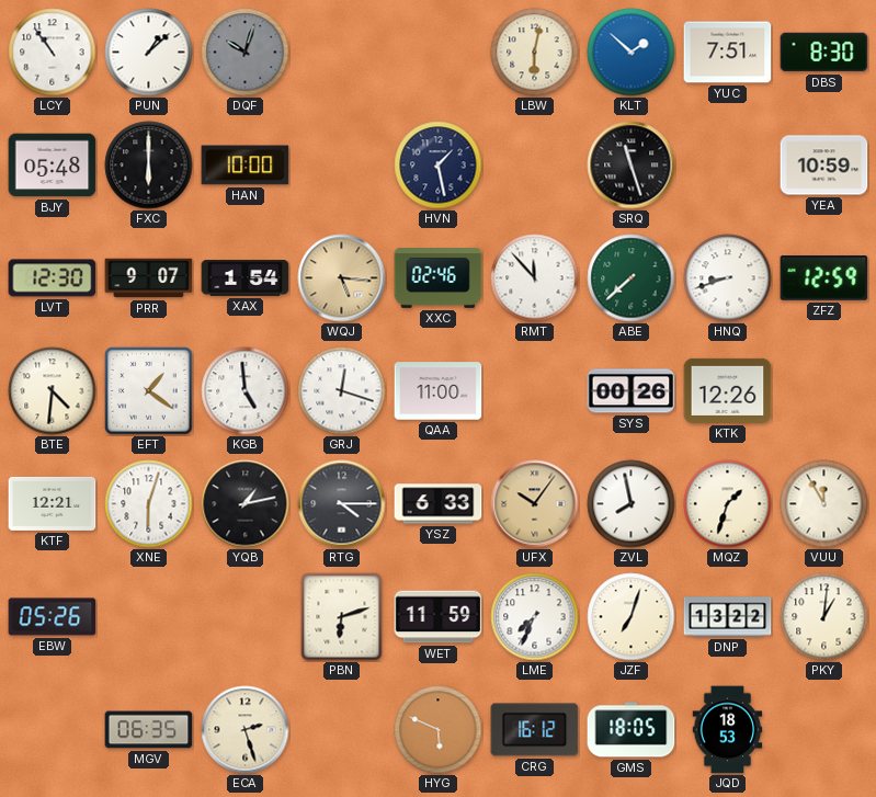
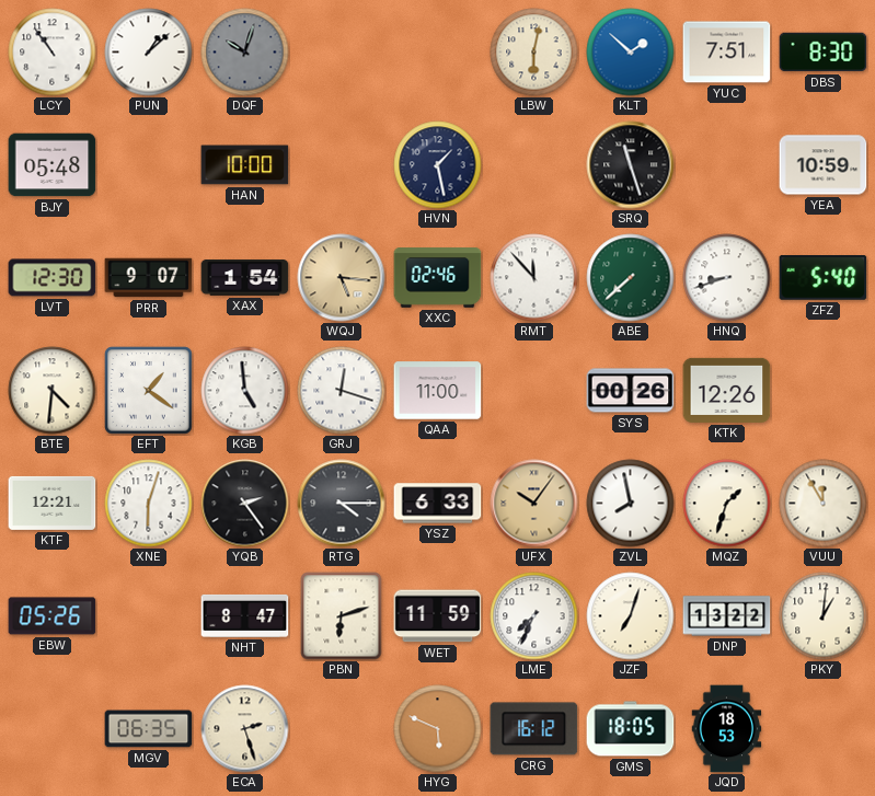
FXC: 6:00 -> none
ZFZ: 12:59 -> 5:40
YQB: 1:13 -> 2:24
NHT: none -> 8:47
